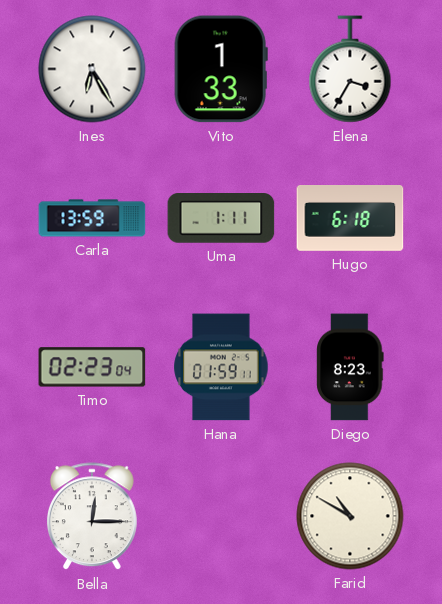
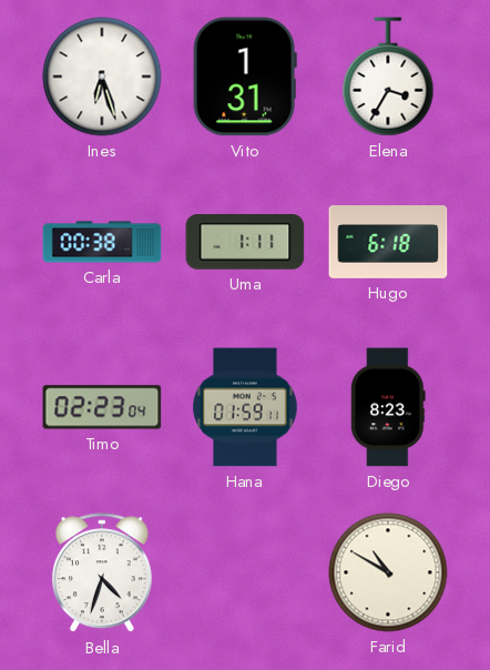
Ines: 6:25 -> 6:27
Vito: 1:33 -> 1:31
Carla: 13:59 -> 00:38
Bella: 12:15 -> 4:33
